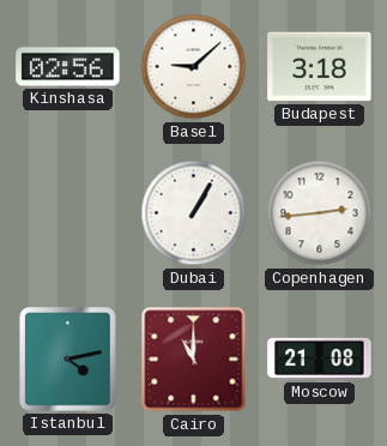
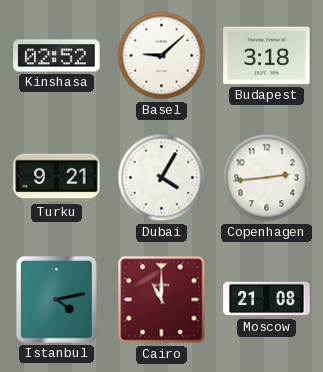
Kinshasa: 02:56 -> 02:52
Turku: none -> 9:21
Dubai: 1:05 -> 4:05
